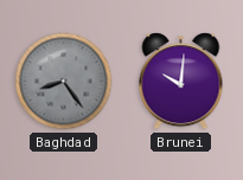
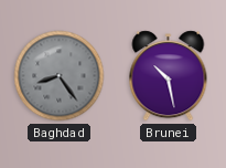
Brunei: 10:01 -> 10:28
